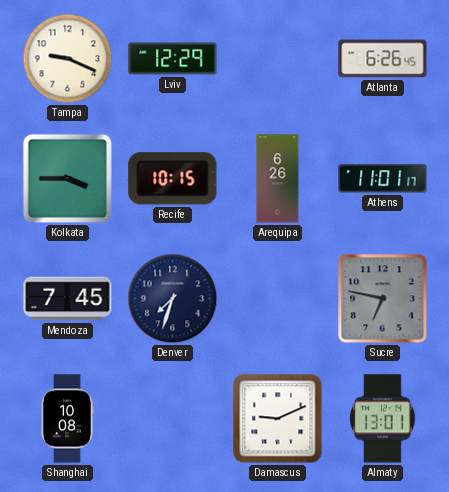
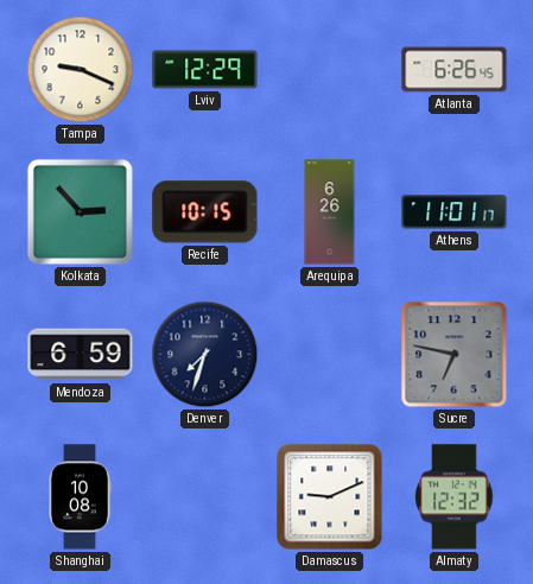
Kolkata: 3:45 -> 2:53
Mendoza: 7:45 -> 6:59
Almaty: 13:01 -> 12:32
